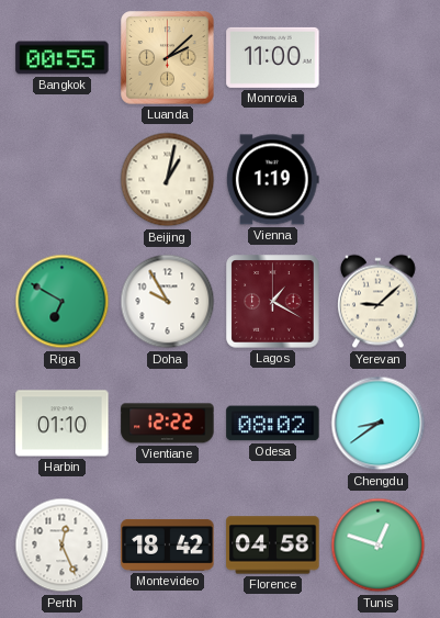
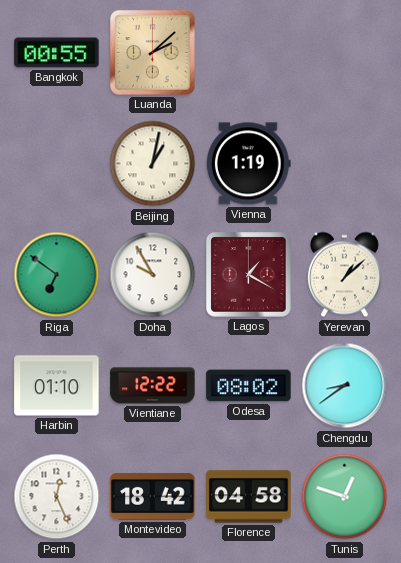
Monrovia: 11:00 -> none
Riga: 6:50 -> 6:51
Yerevan: 9:08 -> 1:08
